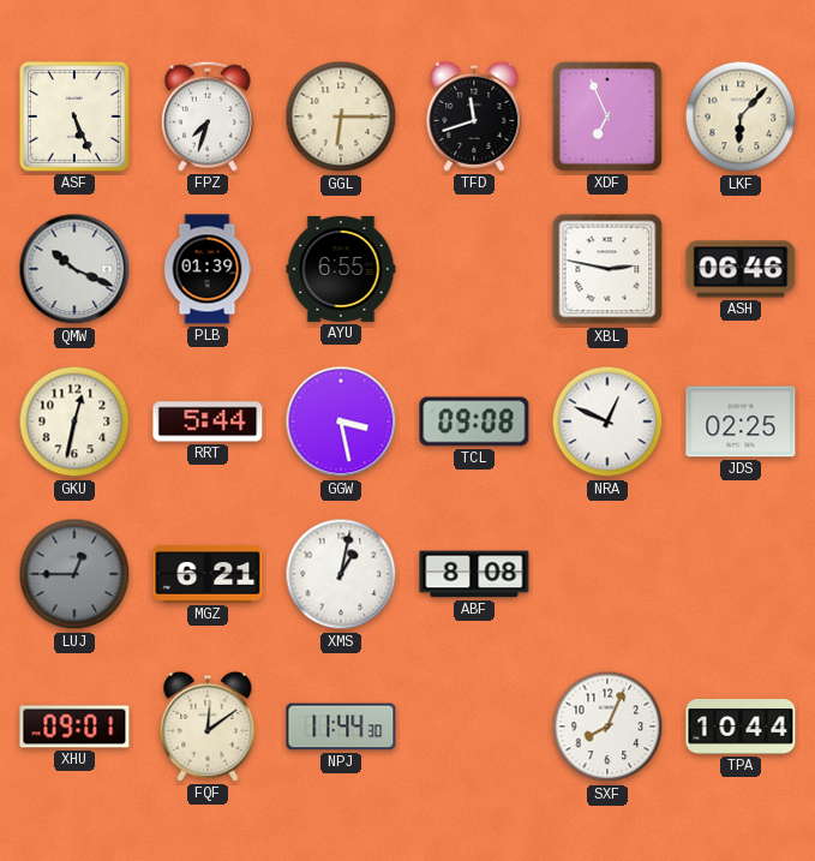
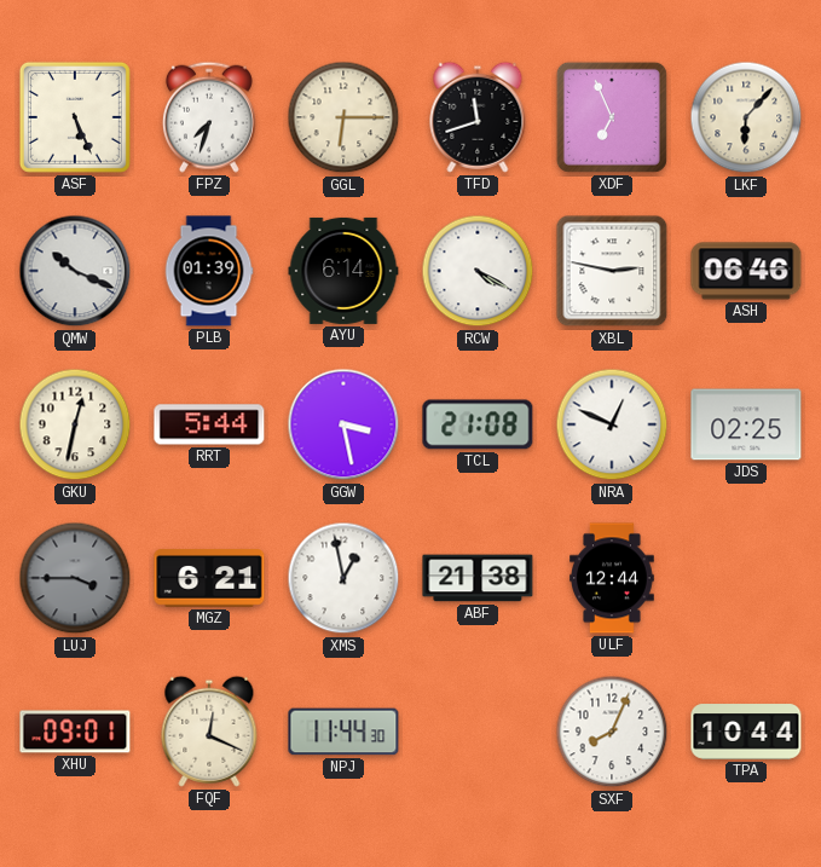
AYU: 6:55 -> 6:14
RCW: none -> 4:20
TCL: 09:08 -> 21:08
LUJ: 12:45 -> 3:45
XMS: 1:02 -> 12:58
ABF: 8:08 -> 21:38
ULF: none -> 12:44
FQF: 12:09 -> 12:19
